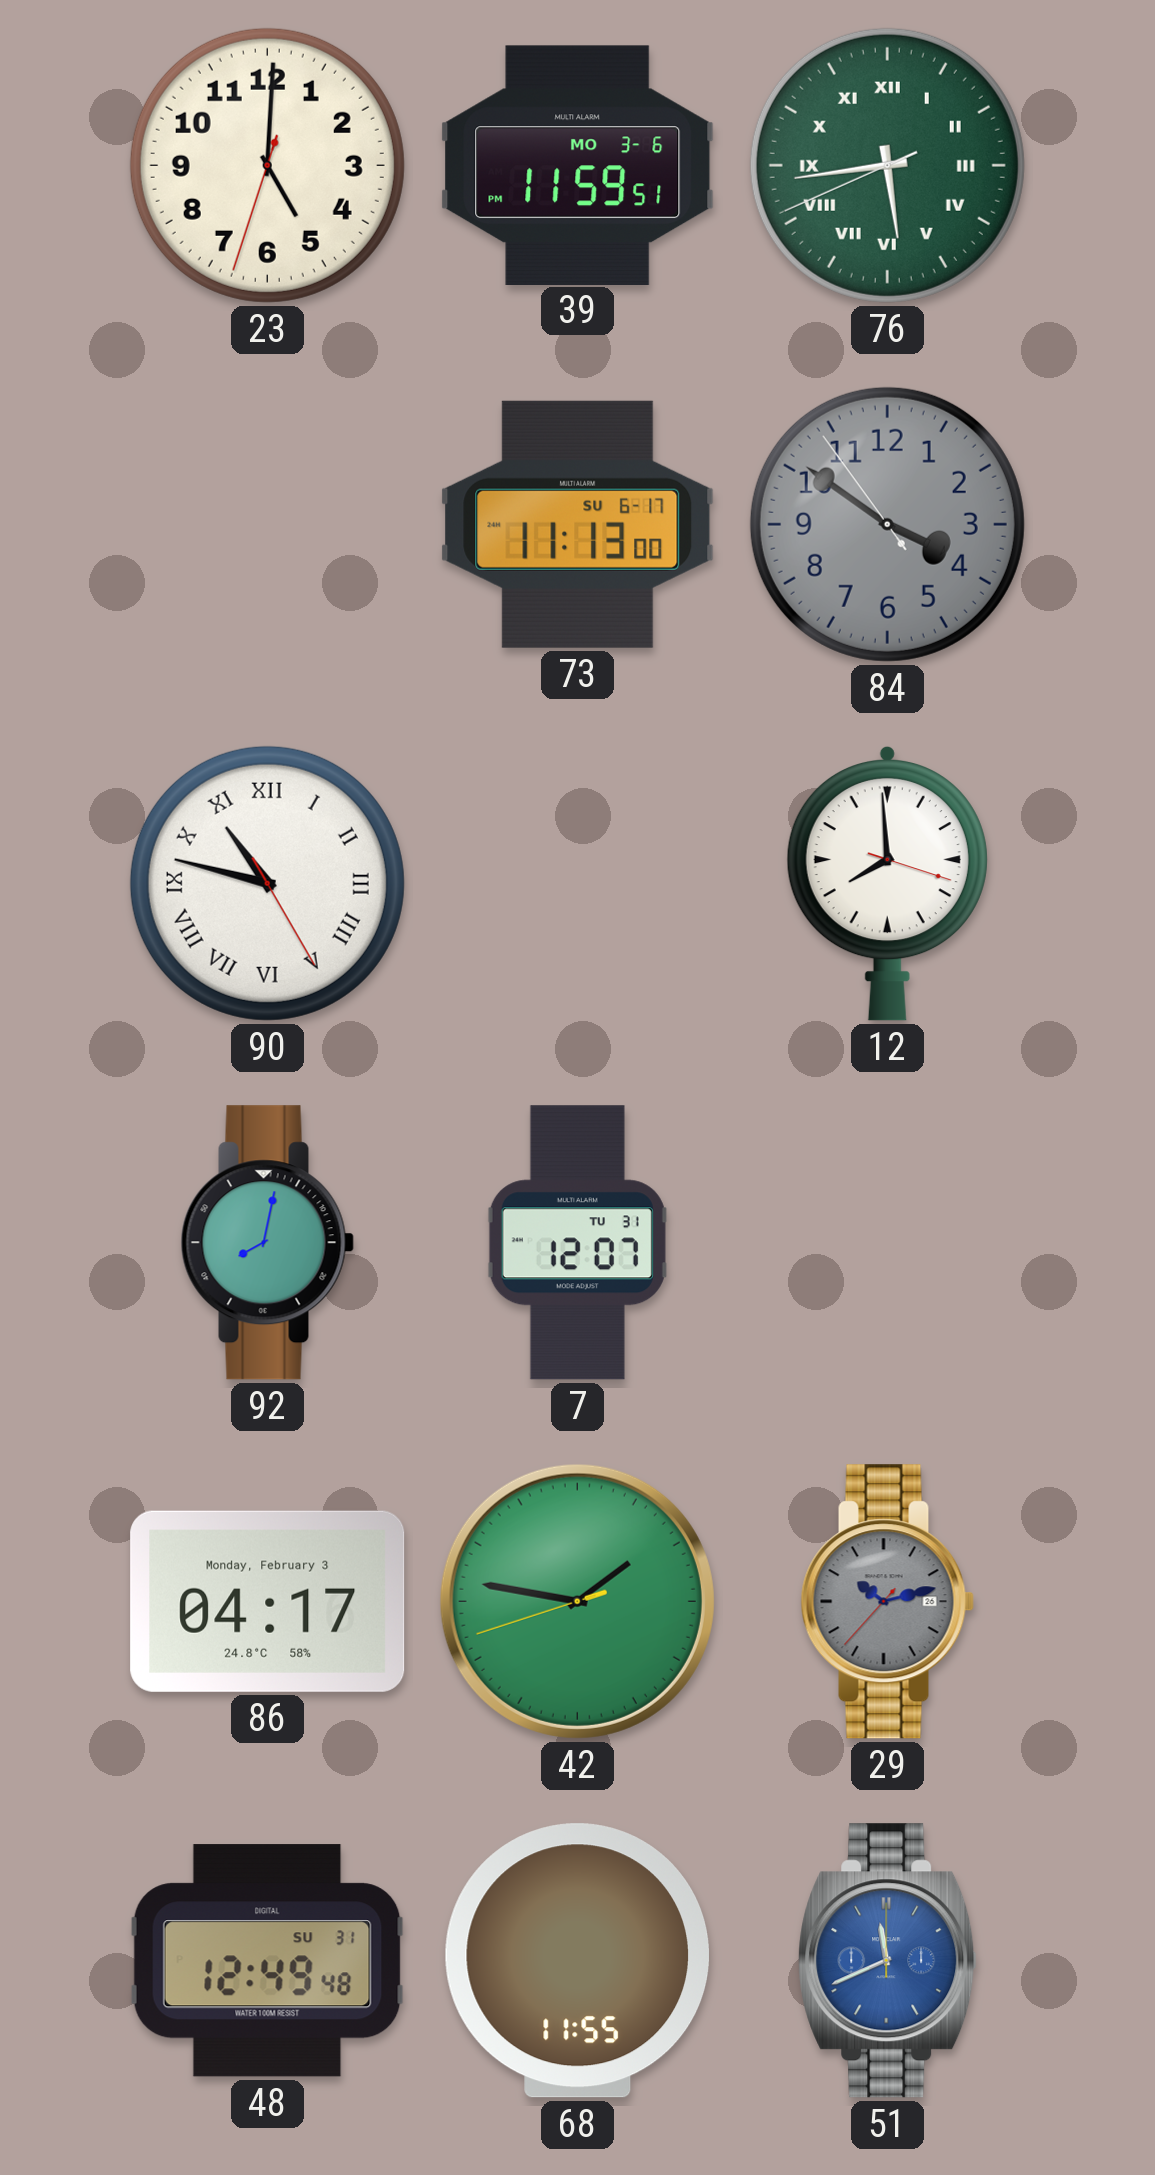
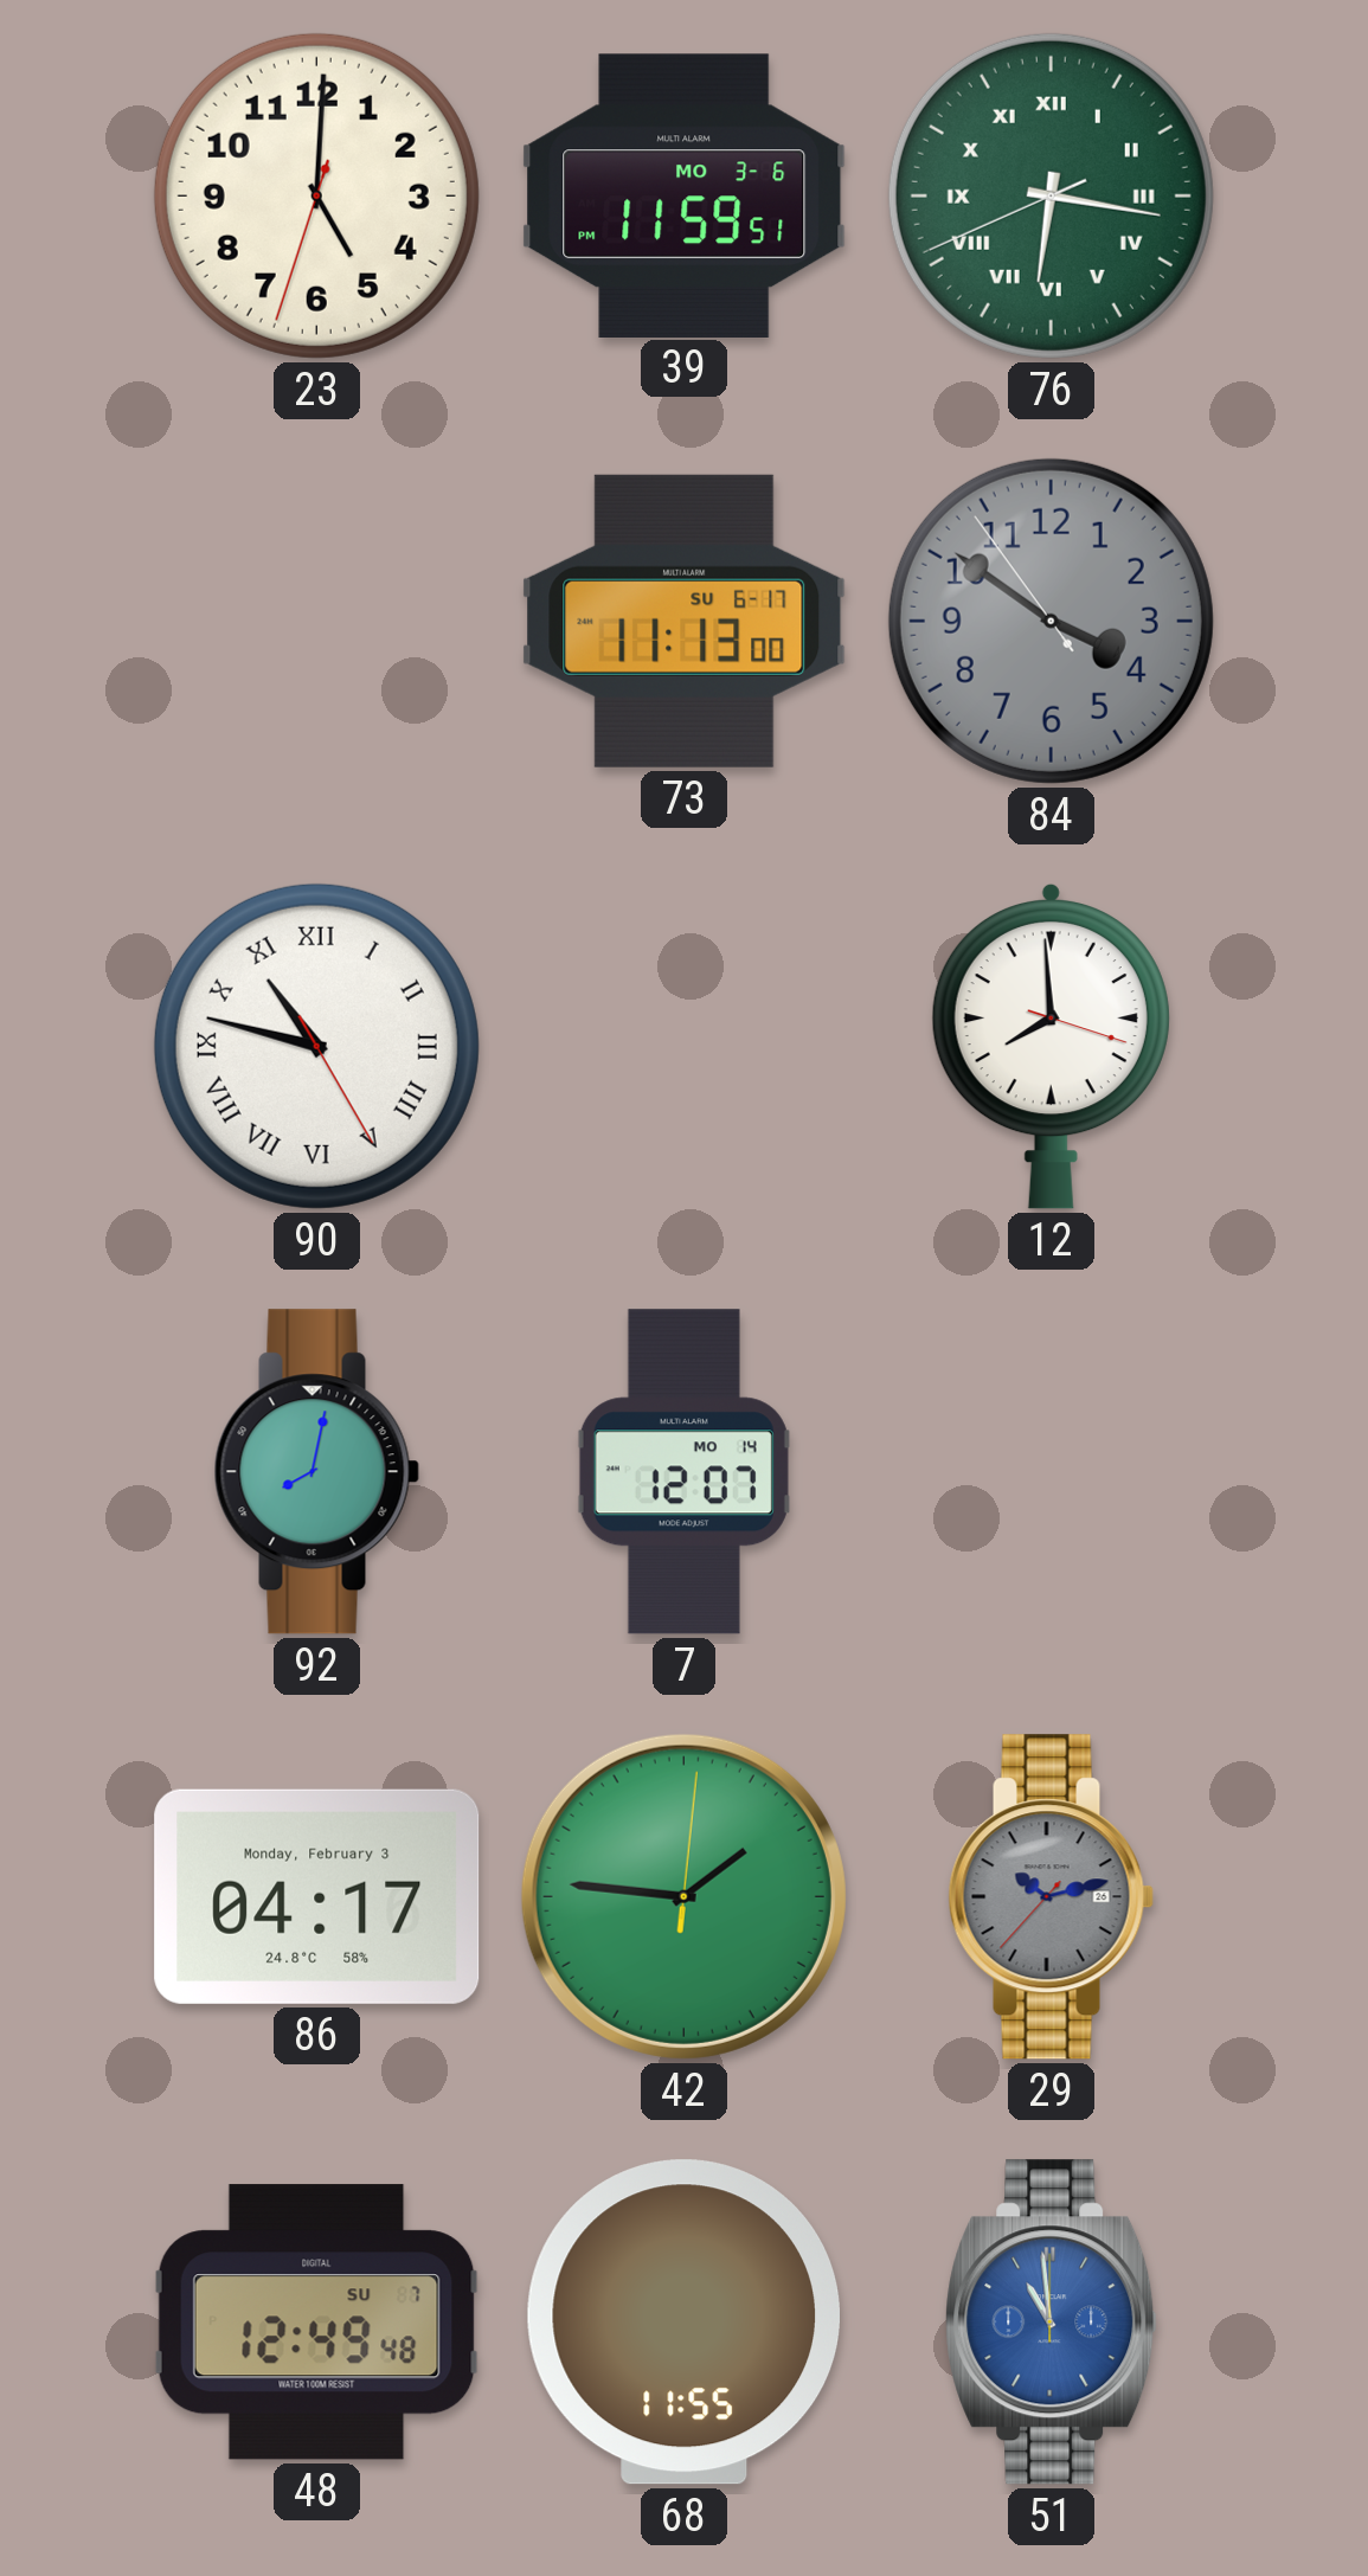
76: 5:43 -> 6:16
7 date: TU 31 -> MO 14
42: 1:46:42 -> 1:46:01
48 date: SU 31 -> SU 7
51: 11:41 -> 10:59
